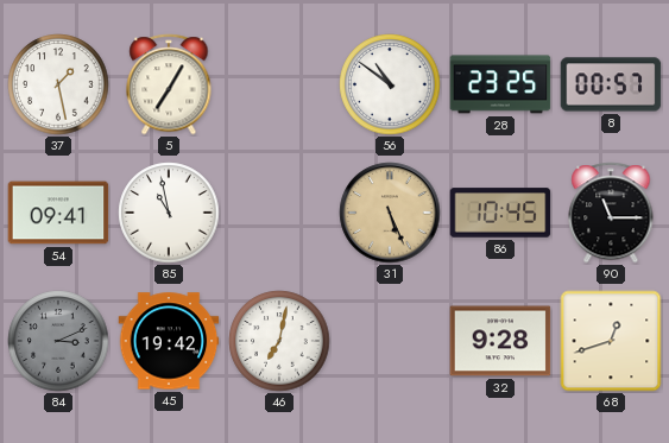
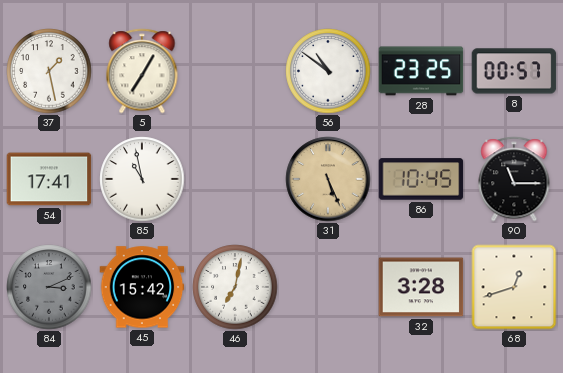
54: 09:41 -> 17:41
45: 19:42 -> 15:42
32: 9:28 -> 3:28
